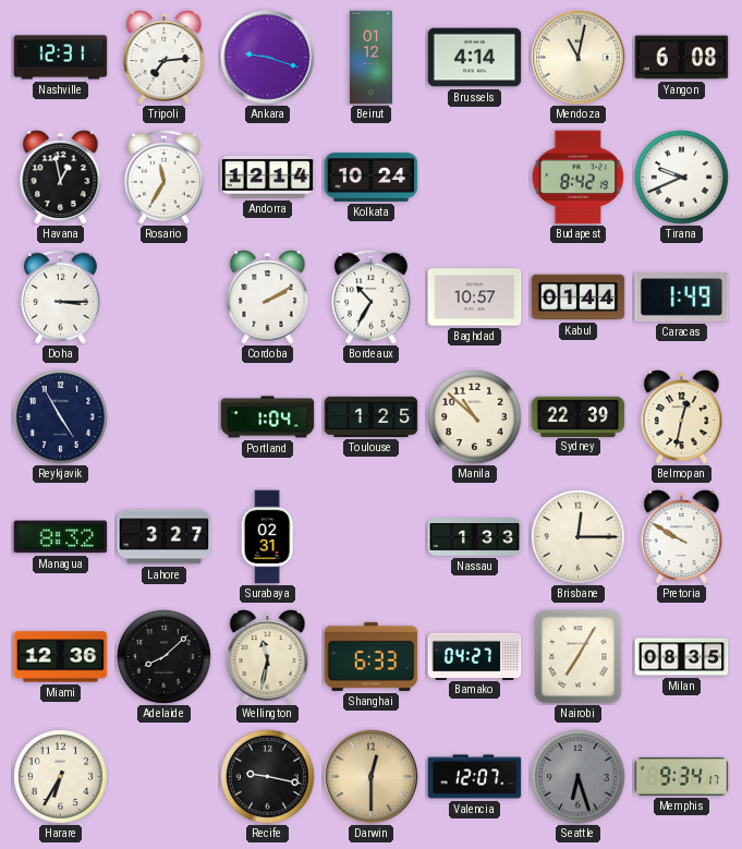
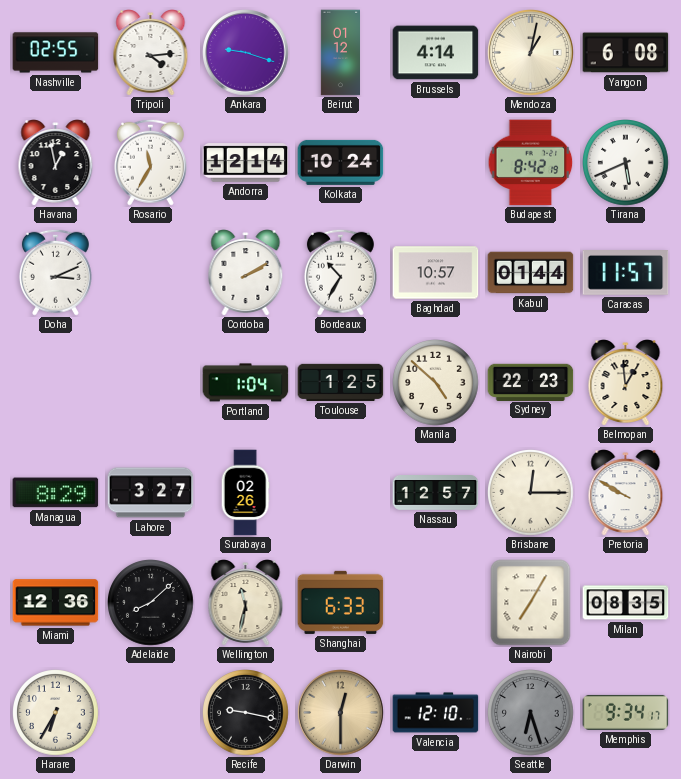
Nashville: 12:31 -> 02:55
Tripoli: 7:14 -> 4:14
Mendoza: 11:02 -> 1:02
Tirana: 9:41 -> 5:41
Doha: 3:15 -> 3:11
Caracas: 1:49 -> 11:57
Reykjavik: 4:55 -> none
Manila: 10:52 -> 4:52
Sydney: 22:39 -> 22:23
Belmopan: 12:32 -> 12:59
Managua: 8:32 -> 8:29
Surabaya: 02:31 -> 02:26
Nassau: 1:33 -> 12:57
Bamako: 04:27 -> none
Valencia: 12:07 -> 12:10
